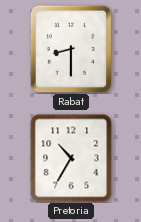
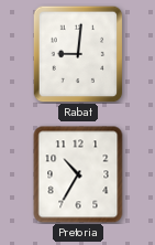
Rabat: 8:30 -> 9:01
